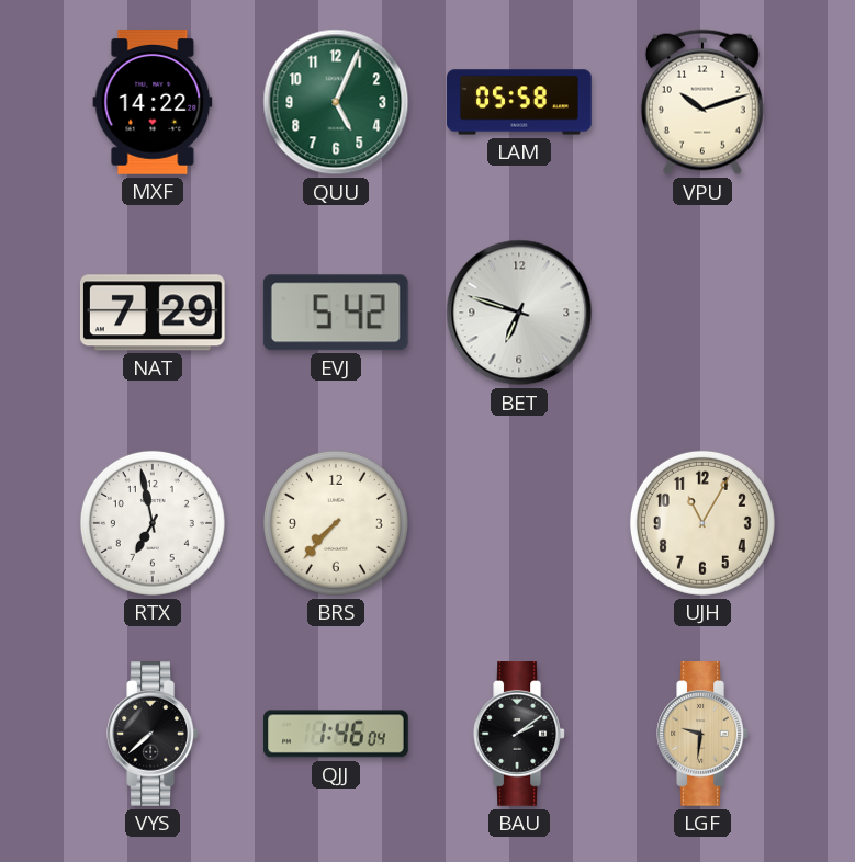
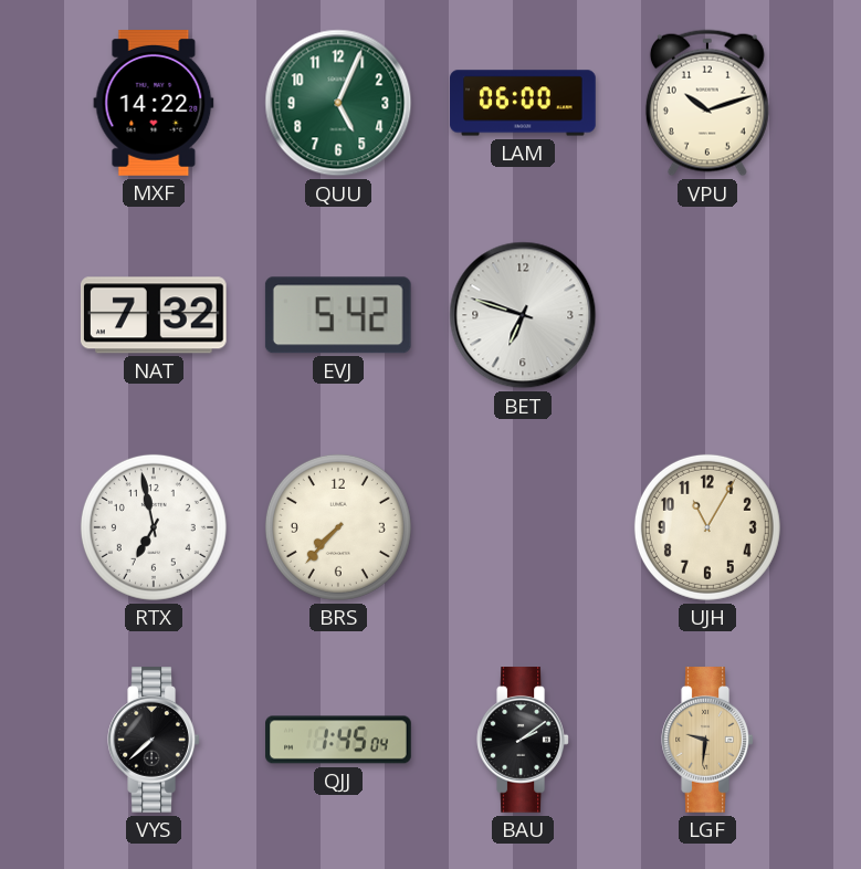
LAM: 05:58 -> 06:00
NAT: 7:29 -> 7:32
QJJ: 1:46 -> 1:45
